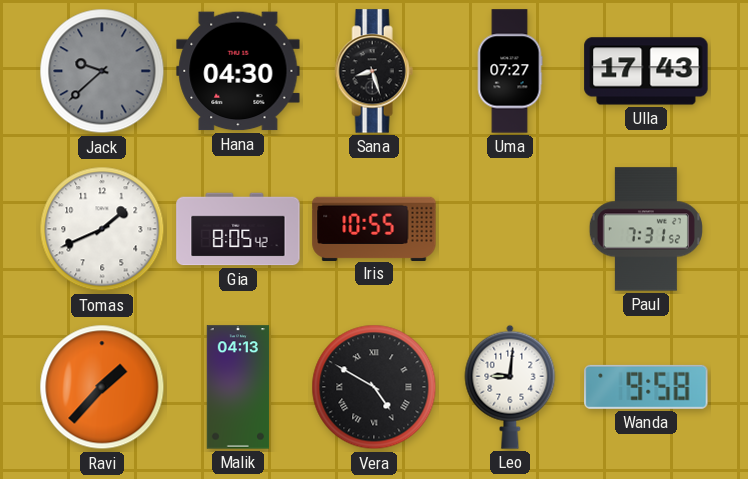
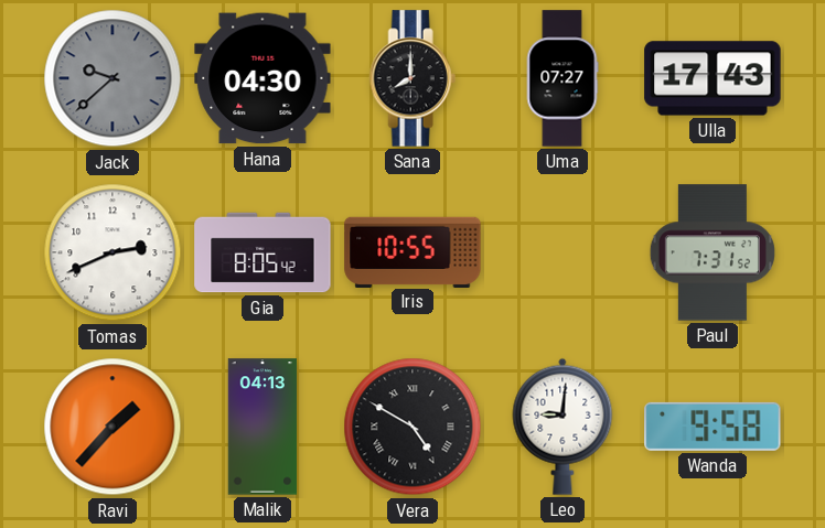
Sana: 8:27 -> 8:00
Tomas: 1:41 -> 2:41
